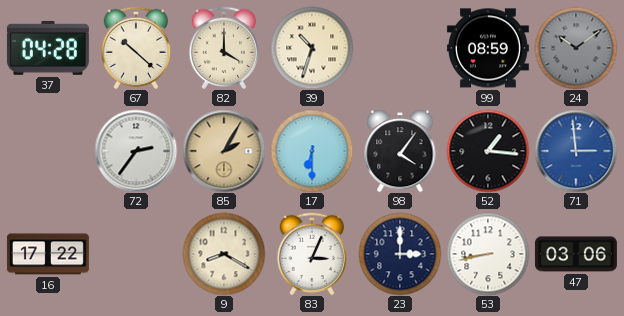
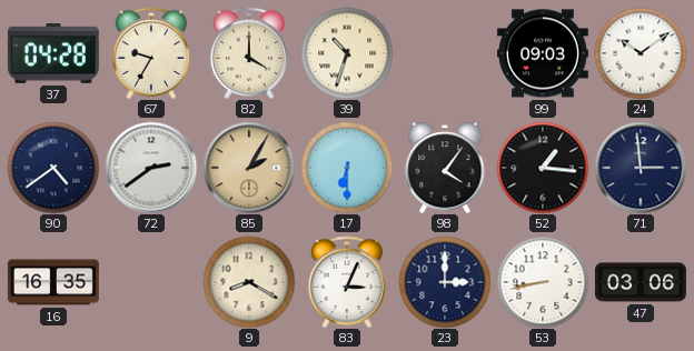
67: 10:22 -> 9:35
99: 08:59 -> 09:03
24 dial: grey -> white
90: none -> 4:39
72: 2:36 -> 2:39
71 dial: blue -> navy
16: 17:22 -> 16:35
